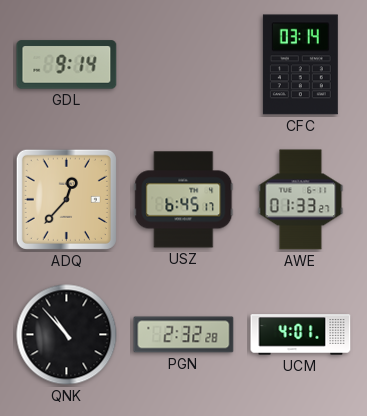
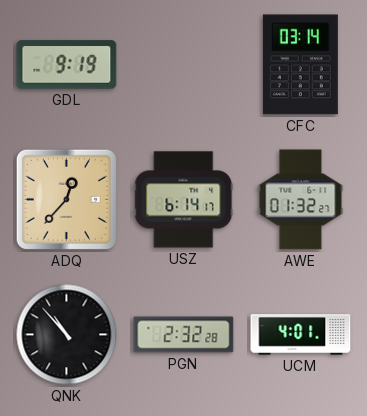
GDL: 9:14 -> 9:19
USZ: 6:45 -> 6:14
AWE: 01:33 -> 01:32
